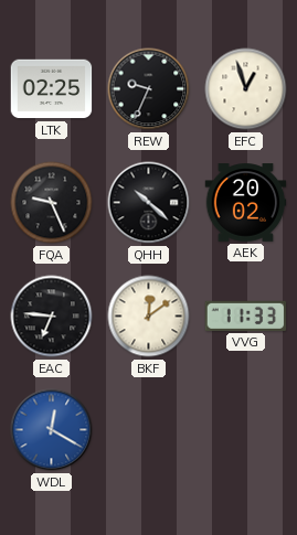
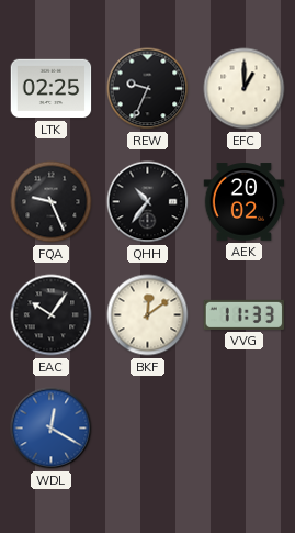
EFC: 12:57 -> 1:00
QHH: 10:22 -> 10:36
EAC: 6:46 -> 10:06
